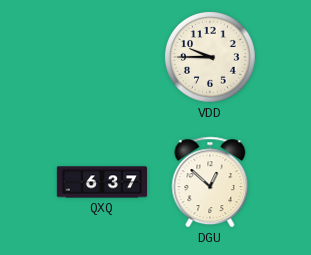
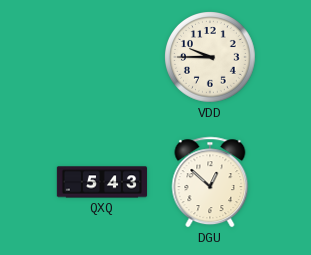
QXQ: 6:37 -> 5:43
